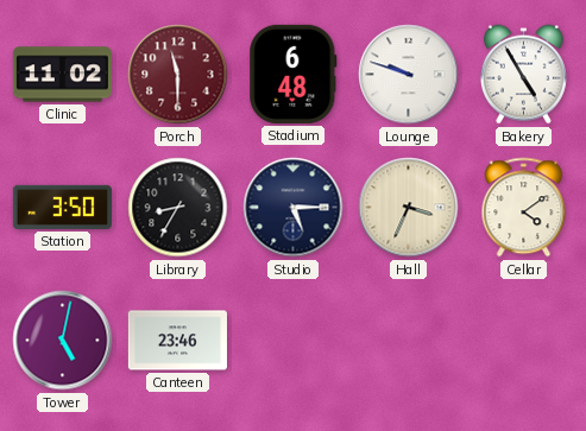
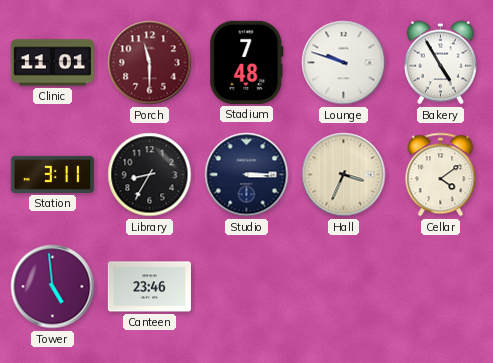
Clinic: 11:02 -> 11:01
Stadium: 6:48 -> 7:48
Station: 3:50 -> 3:11
Studio: 5:15 -> 3:15
Tower: 5:02 -> 4:59
